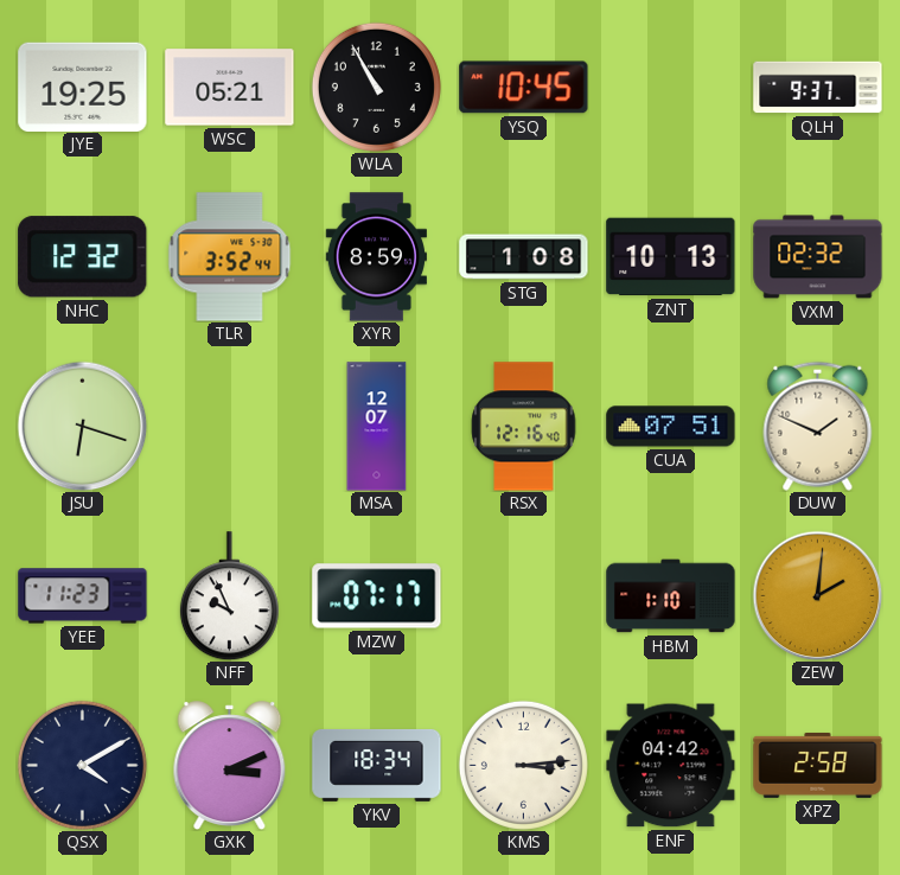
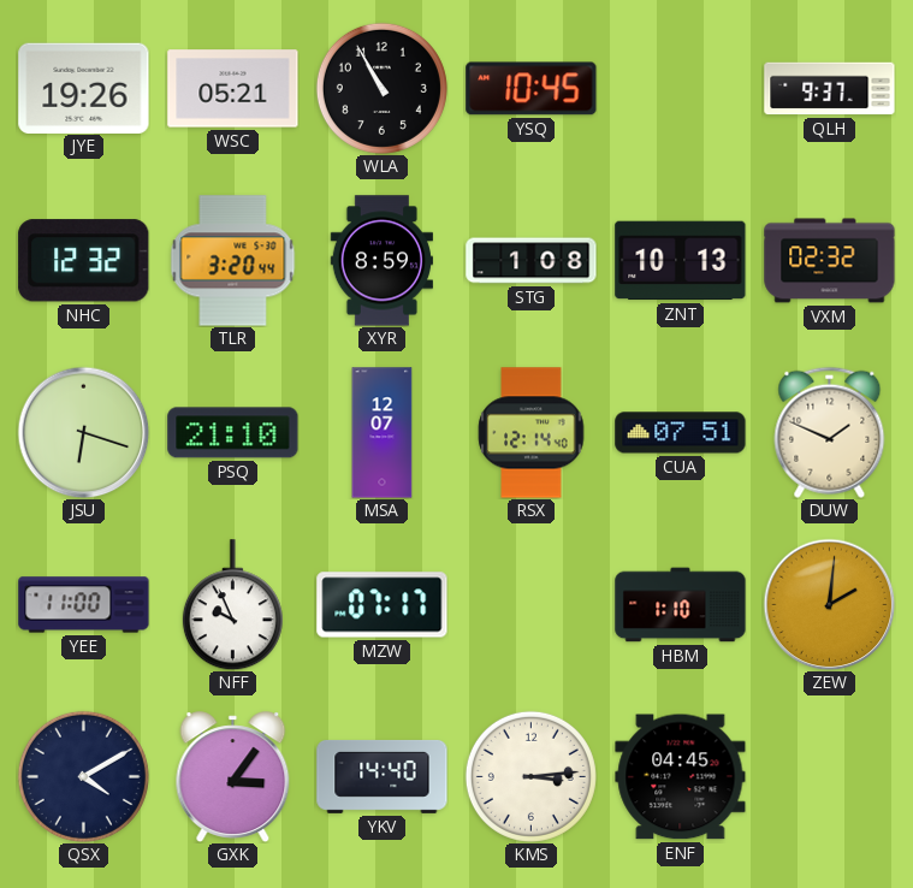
JYE: 19:25 -> 19:26
TLR: 3:52 -> 3:20
PSQ: none -> 21:10
RSX: 12:16 -> 12:14
YEE: 11:23 -> 11:00
GXK: 3:11 -> 3:06
YKV: 18:34 -> 14:40
ENF: 04:42 -> 04:45
XPZ: 2:58 -> none
